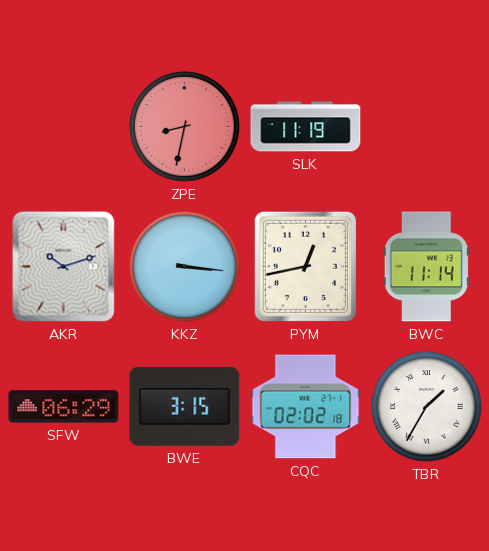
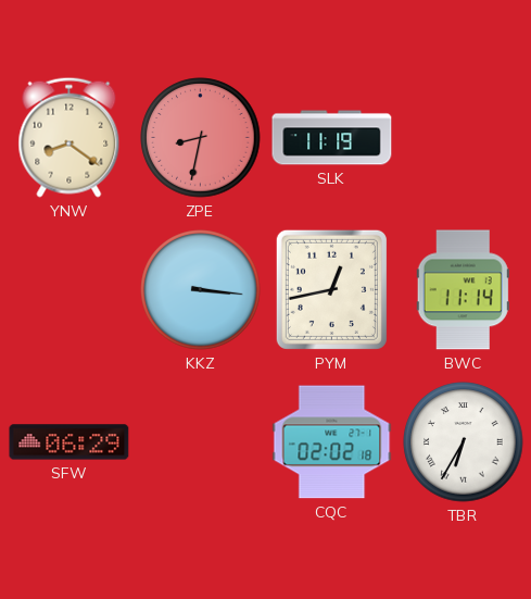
YNW: none -> 8:21
AKR: 10:12 -> none
BWE: 3:15 -> none
TBR: 1:35 -> 6:35
